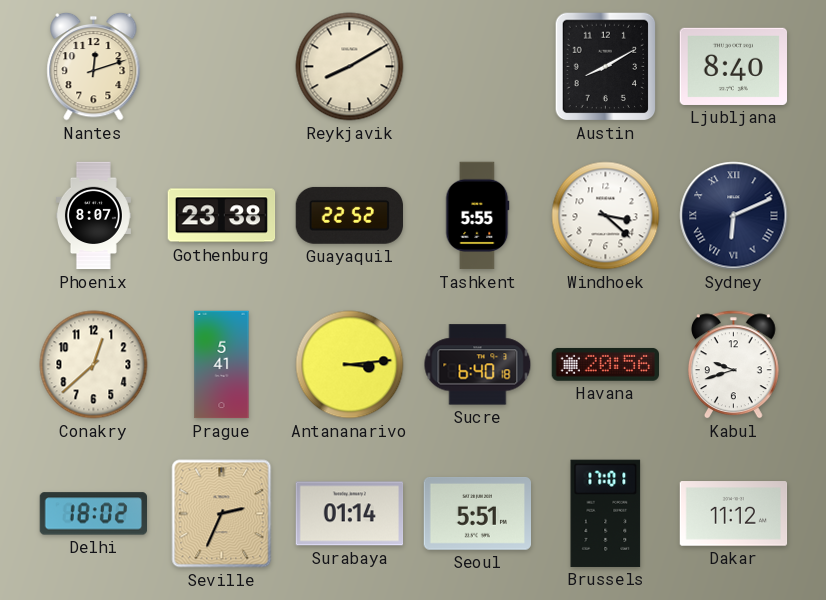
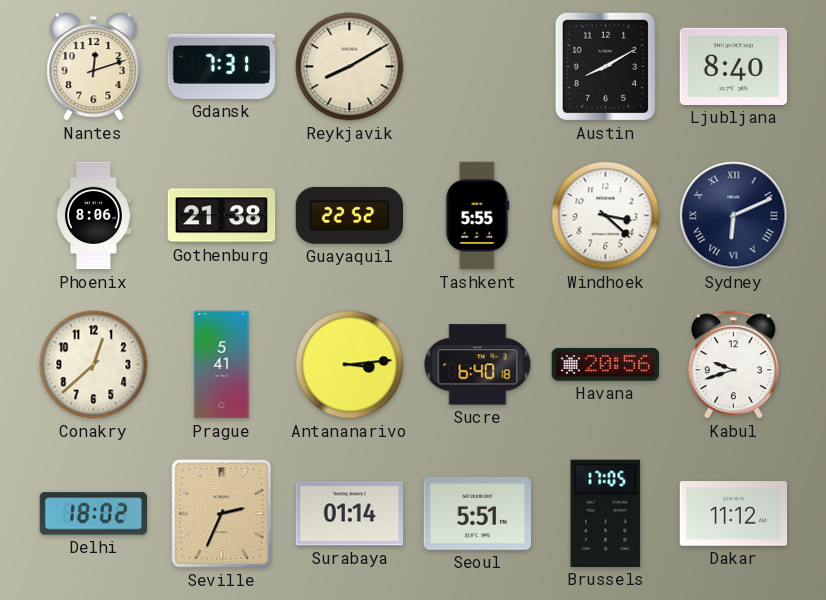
Gdansk: none -> 7:31
Phoenix: 8:07 -> 8:06
Gothenburg: 23:38 -> 21:38
Brussels: 17:01 -> 17:05
